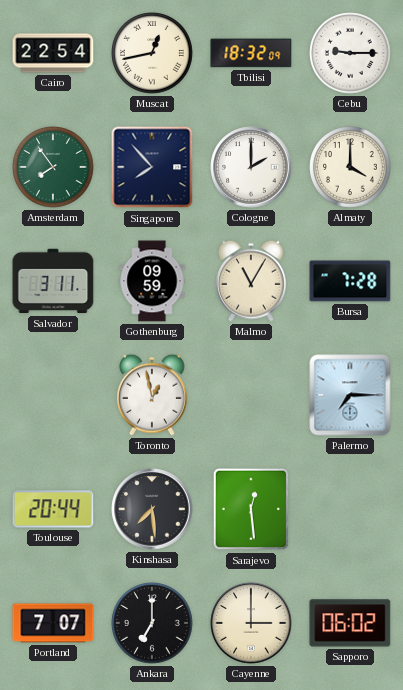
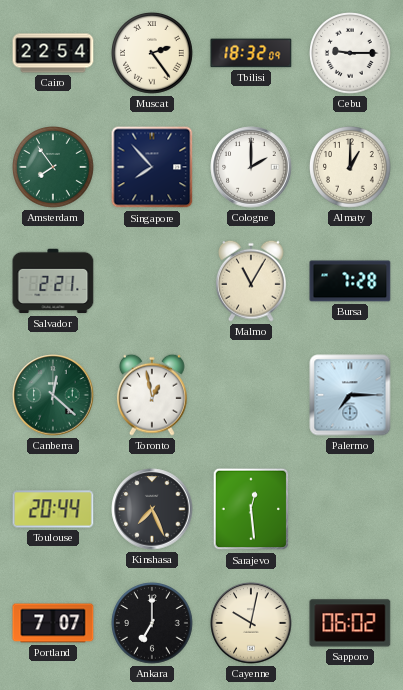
Muscat: 12:43 -> 2:24
Almaty: 4:00 -> 1:00
Salvador: 3:11 -> 2:21
Gothenburg: 09:59 -> none
Canberra: none -> 12:22
Kinshasa: 7:29 -> 7:26
Cayenne: 3:00 -> 10:02
